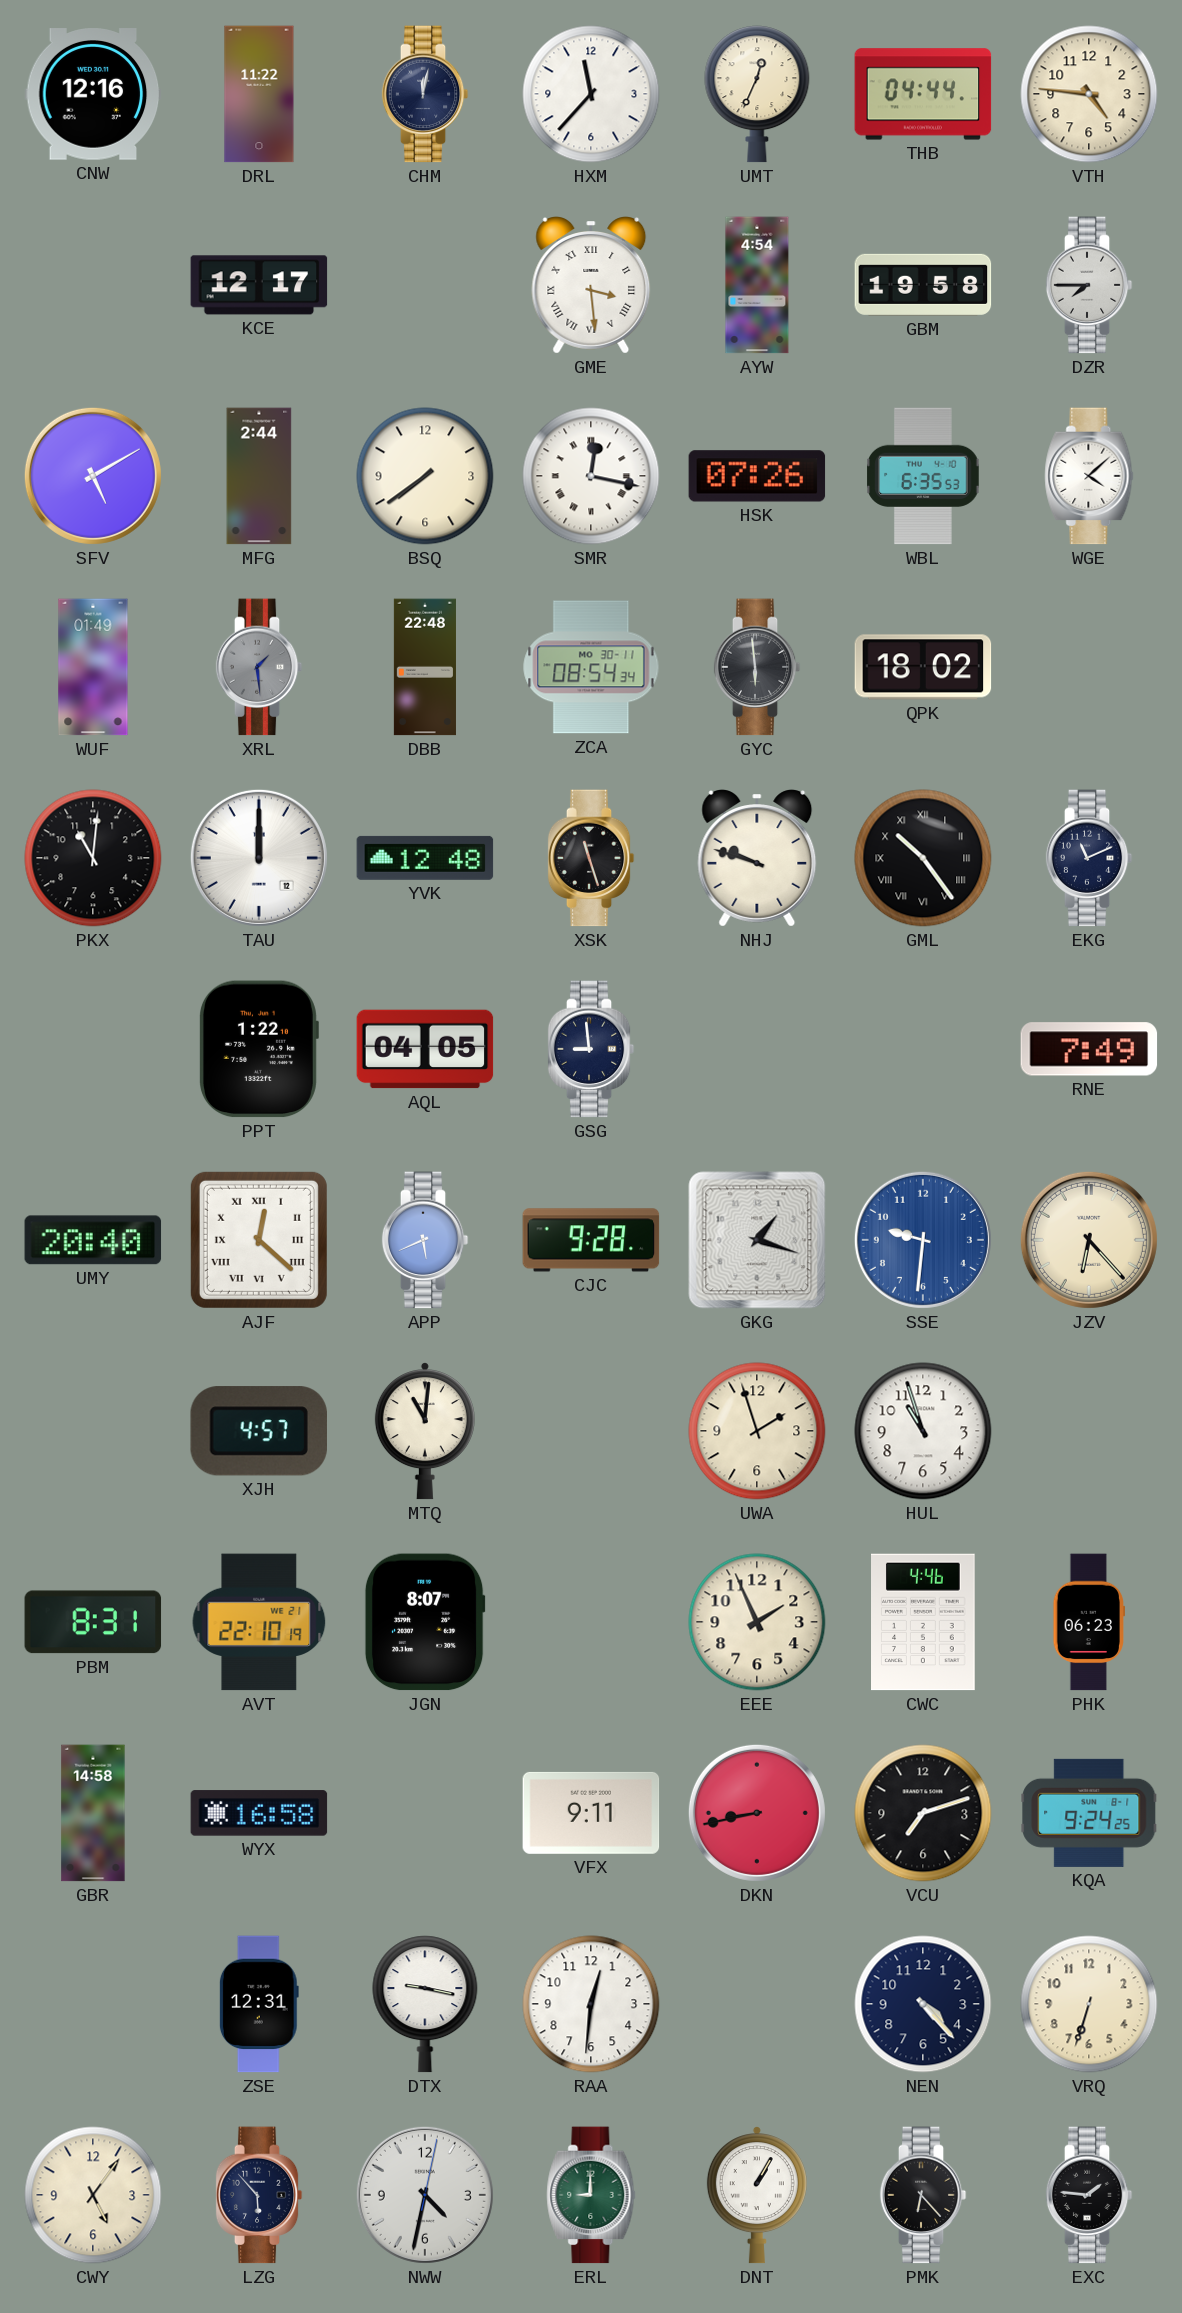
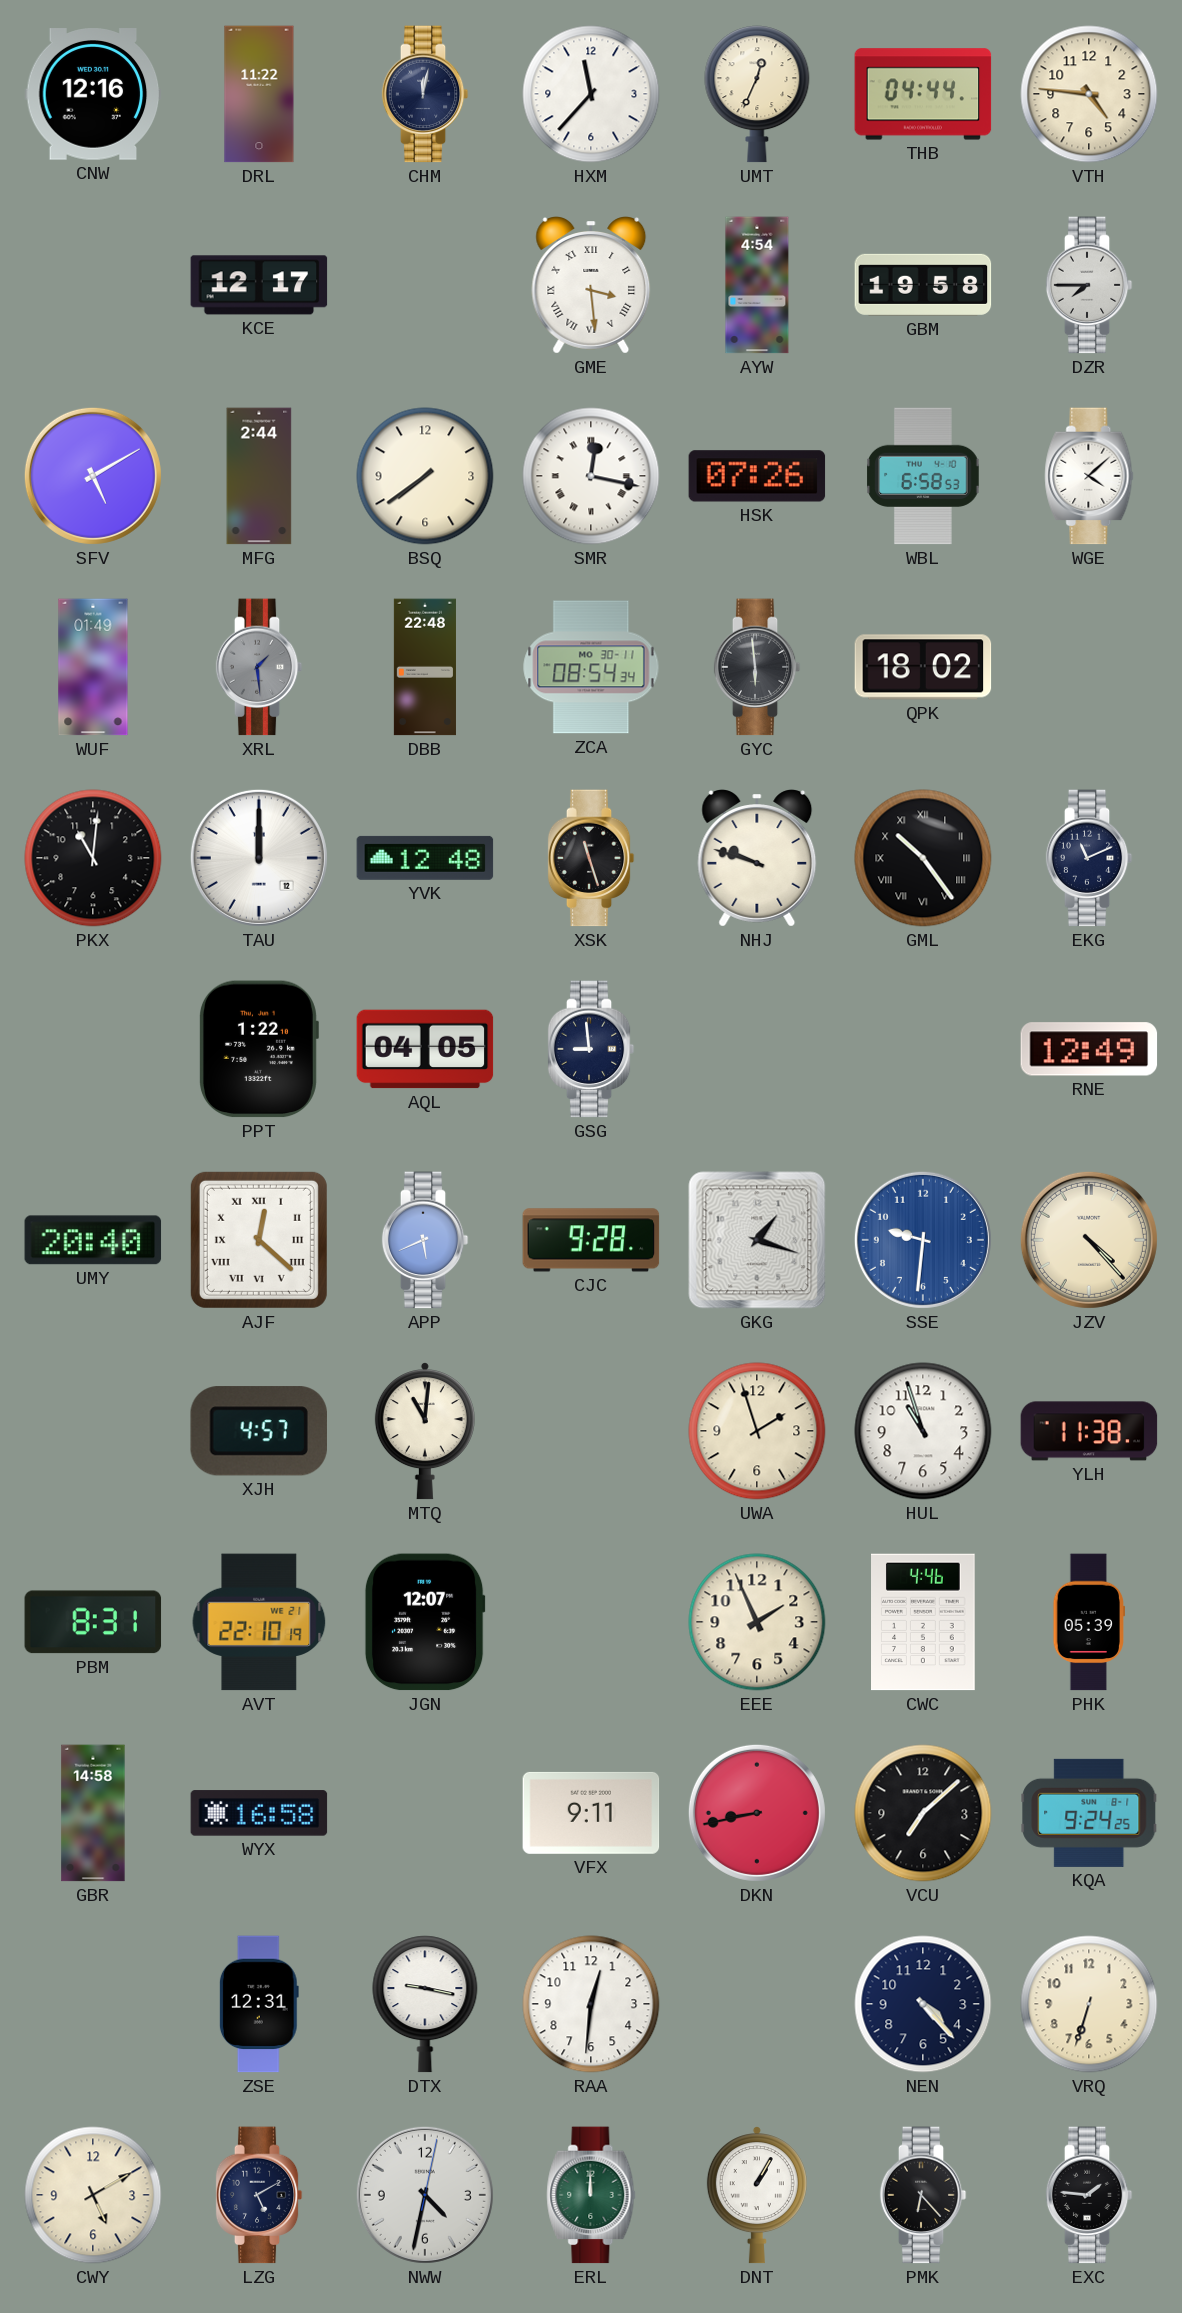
WBL: 6:35 -> 6:58
RNE: 7:49 -> 12:49
JZV: 6:23 -> 4:23
YLH: none -> 11:38
JGN: 8:07 -> 12:07
PHK: 06:23 -> 05:39
VCU: 7:12 -> 7:08
CWY: 5:06 -> 5:10
LZG: 5:53 -> 5:10
ERL: 9:00 -> 12:00
